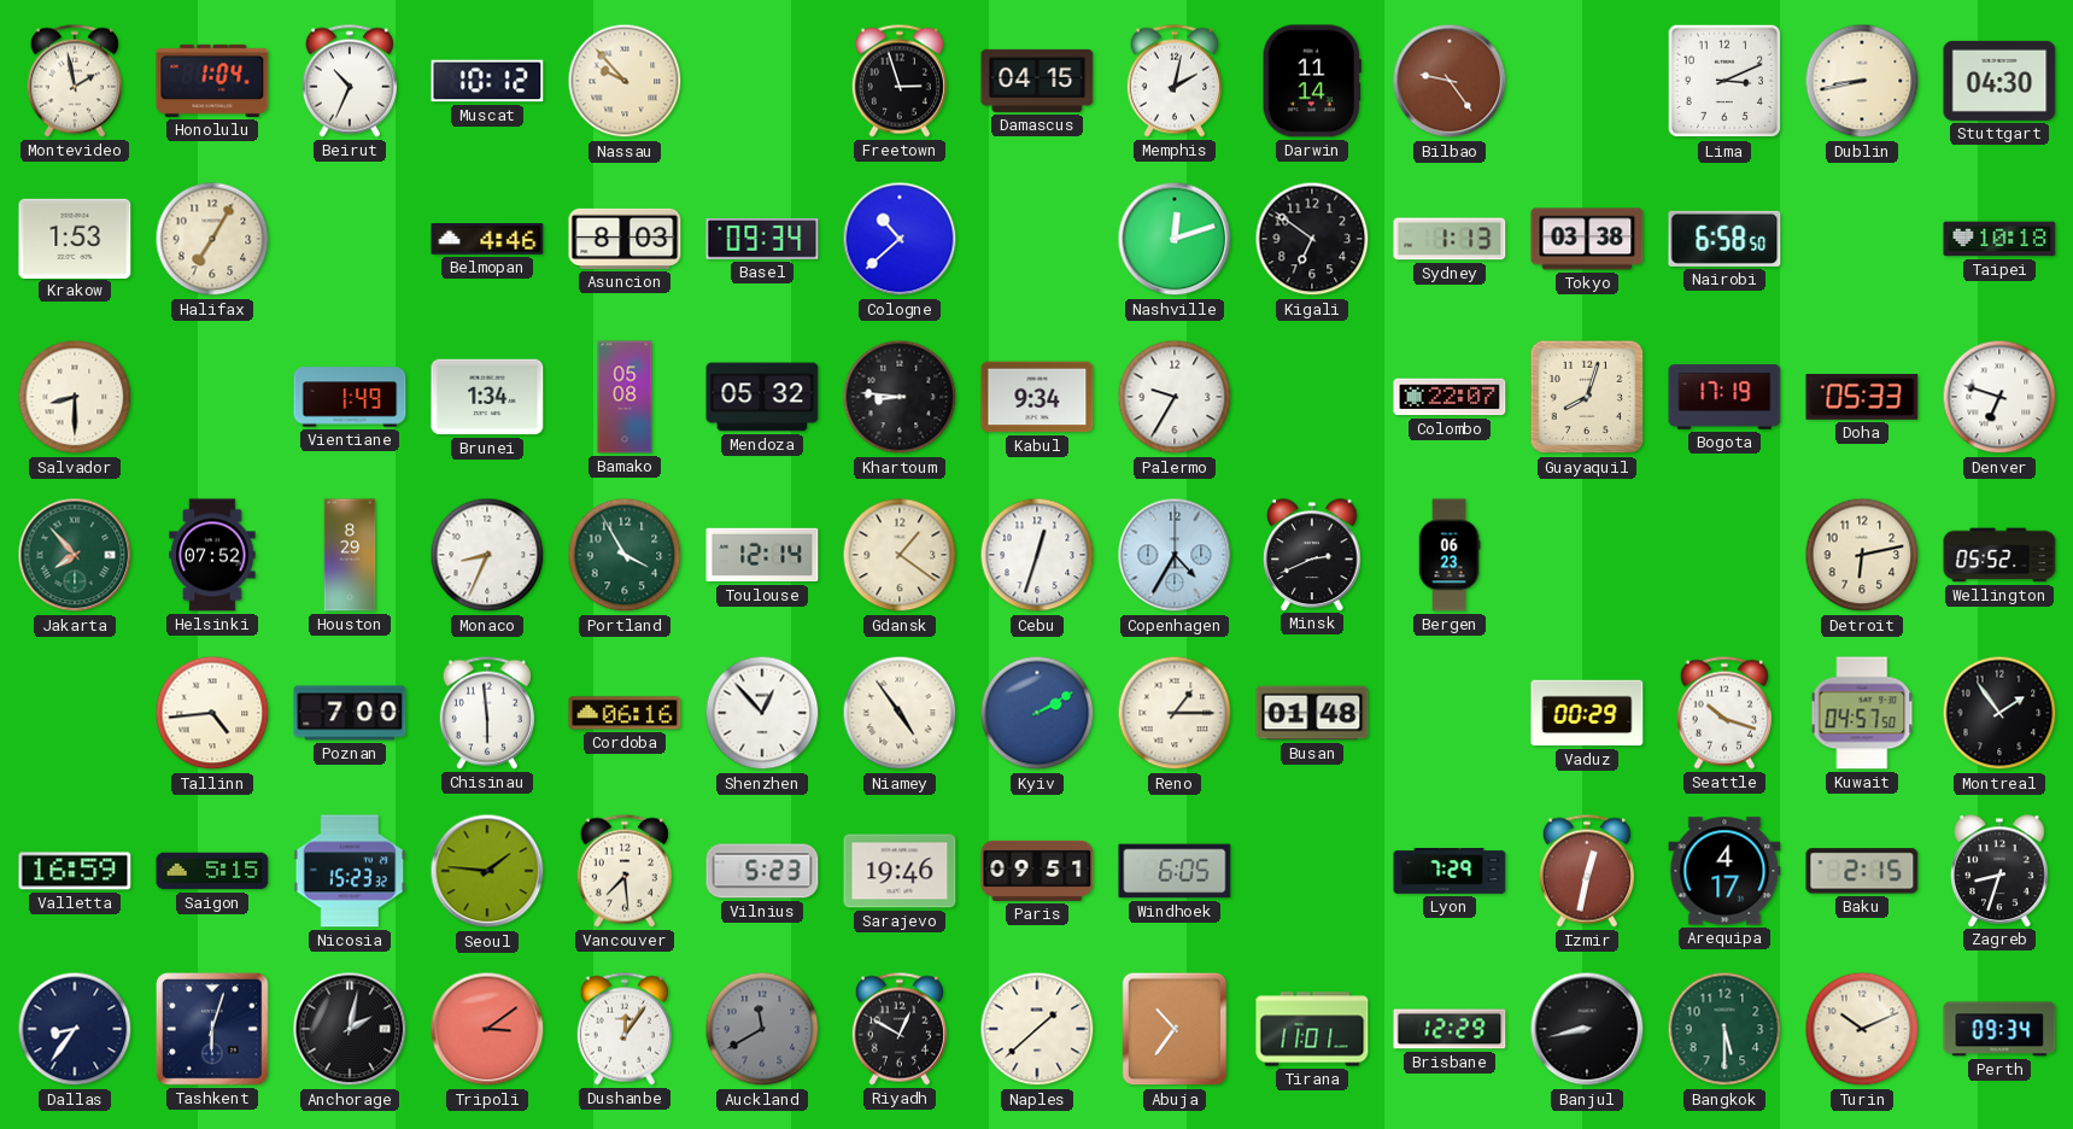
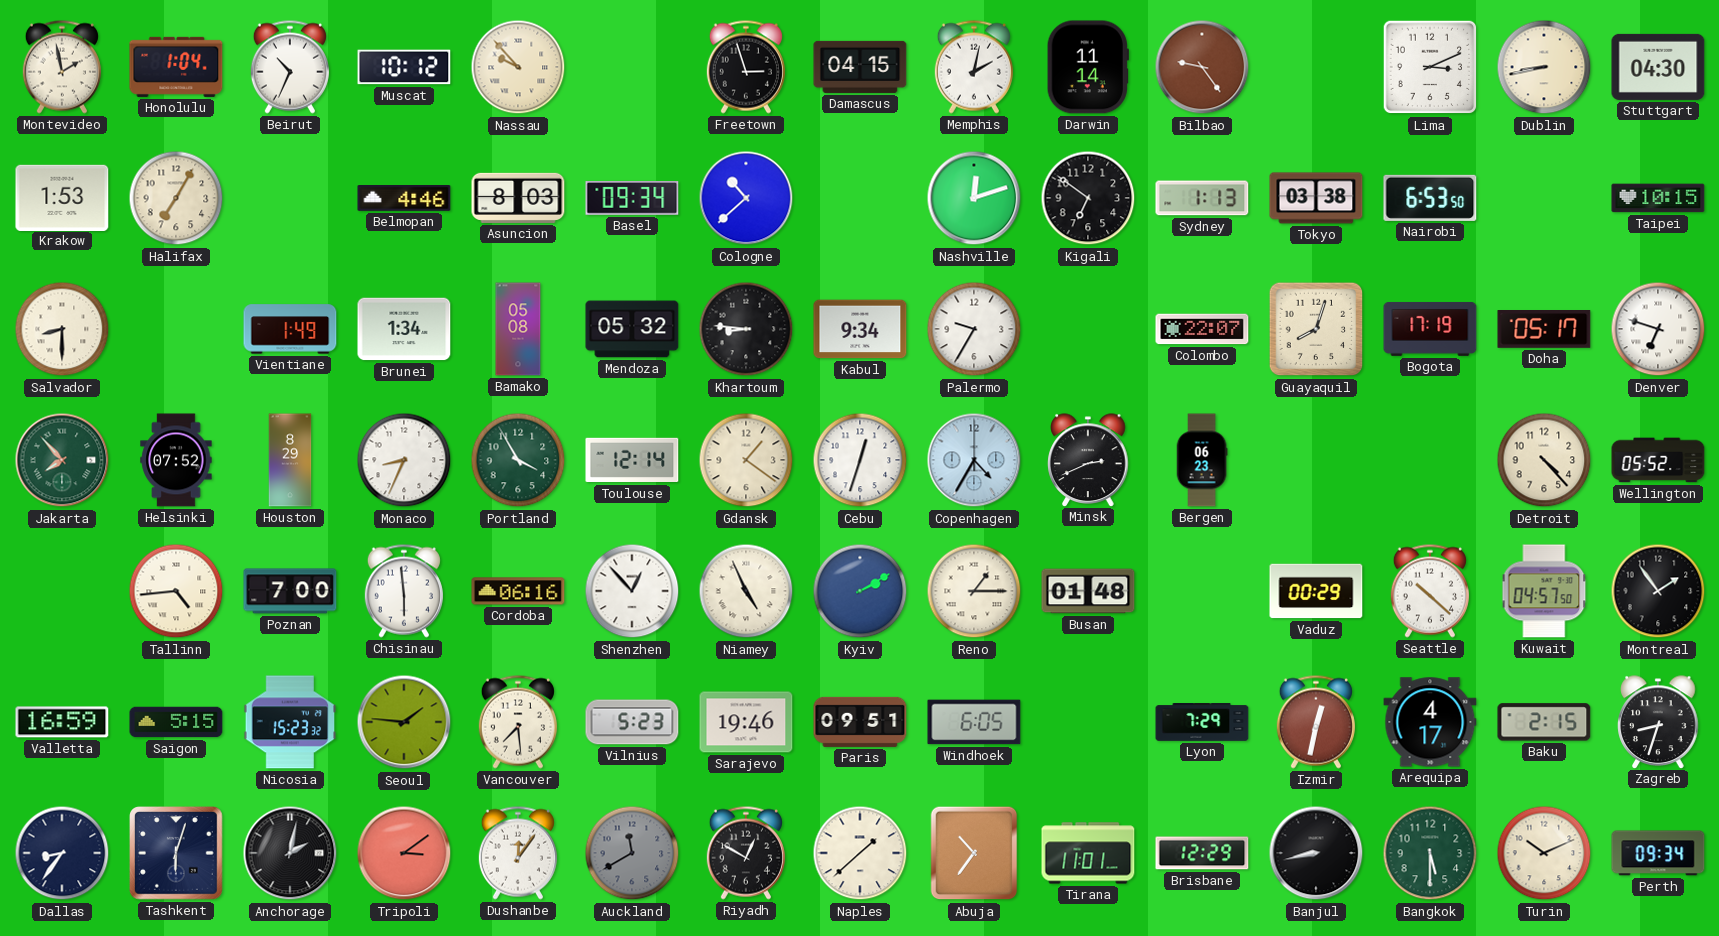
Nairobi: 6:58 -> 6:53
Taipei: 10:18 -> 10:15
Doha: 05:33 -> 05:17
Detroit: 6:13 -> 4:23
Niamey: 4:54 -> 4:56
Seattle: 10:18 -> 10:22
